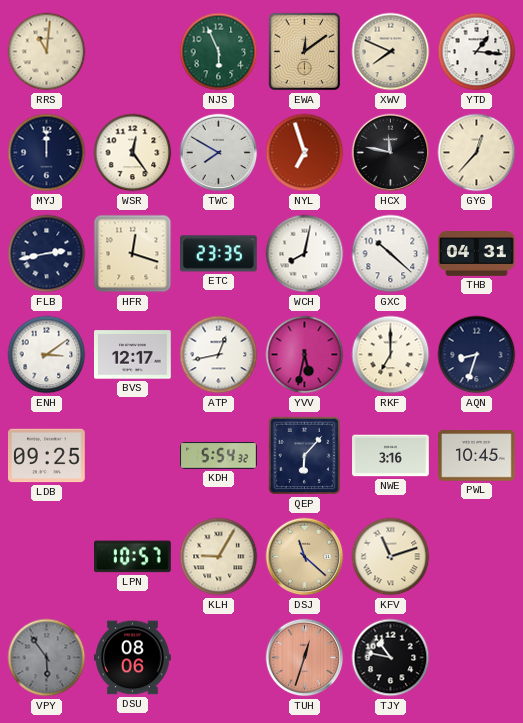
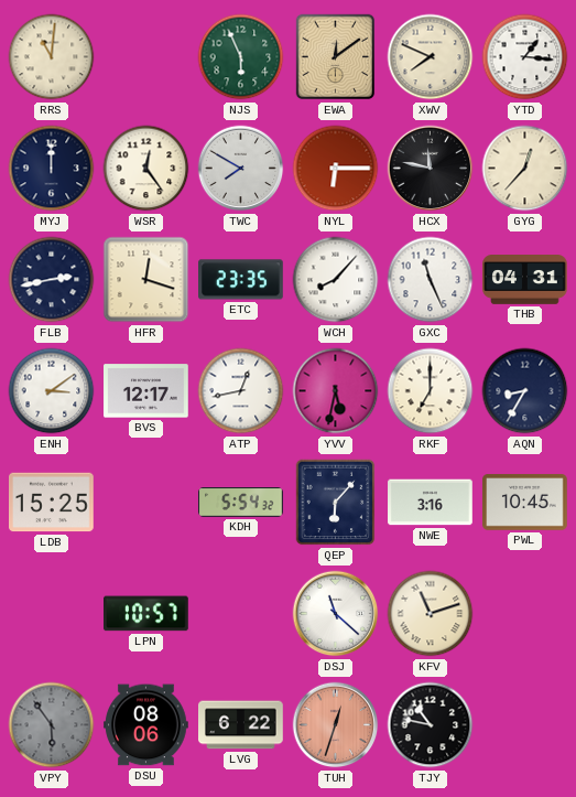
NYL: 6:57 -> 6:15
WCH: 8:02 -> 8:07
GXC: 10:22 -> 11:26
AQN: 8:33 -> 8:35
LDB: 09:25 -> 15:25
KLH: 9:05 -> none
DSJ dial: champagne -> white
LVG: none -> 6:22
